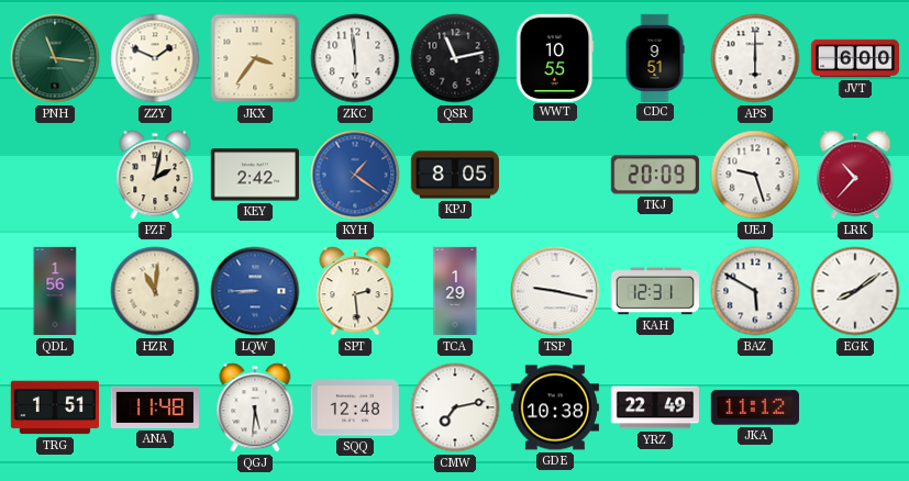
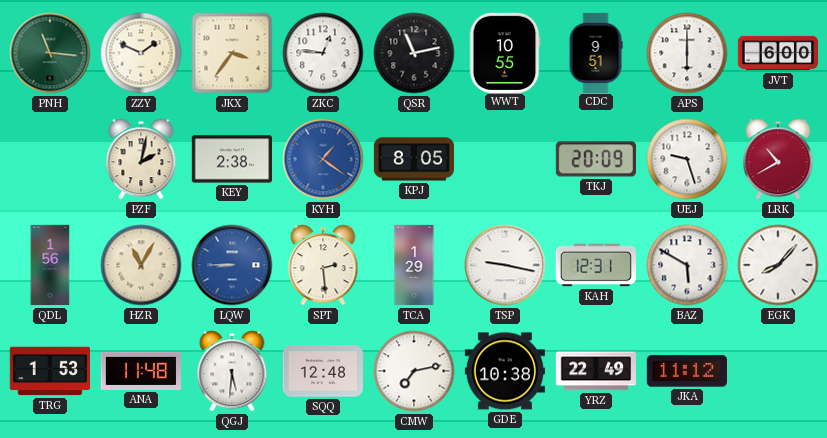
ZKC: 5:59 -> 12:46
KEY: 2:42 -> 2:38
LRK: 10:37 -> 10:40
HZR: 11:01 -> 11:05
EGK: 8:09 -> 8:07
TRG: 1:51 -> 1:53
